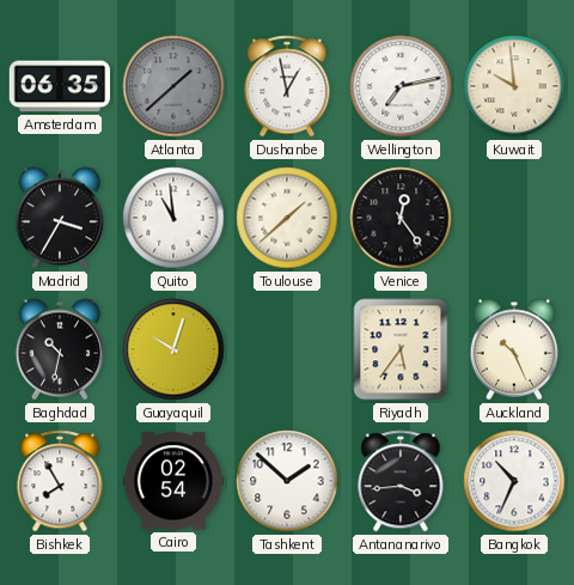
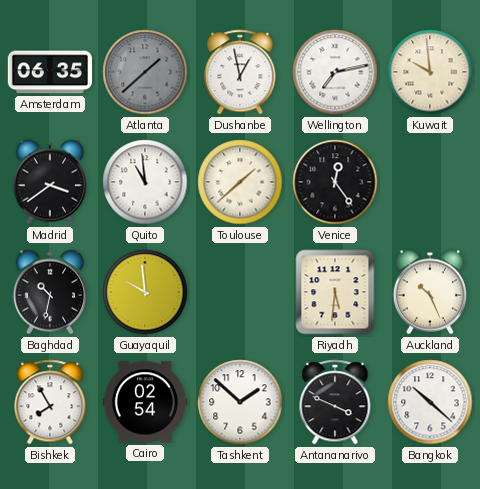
Madrid: 3:35 -> 3:39
Guayaquil: 10:03 -> 9:59
Riyadh: 5:36 -> 5:31
Antananarivo: 3:44 -> 3:49
Bangkok: 10:34 -> 10:22
